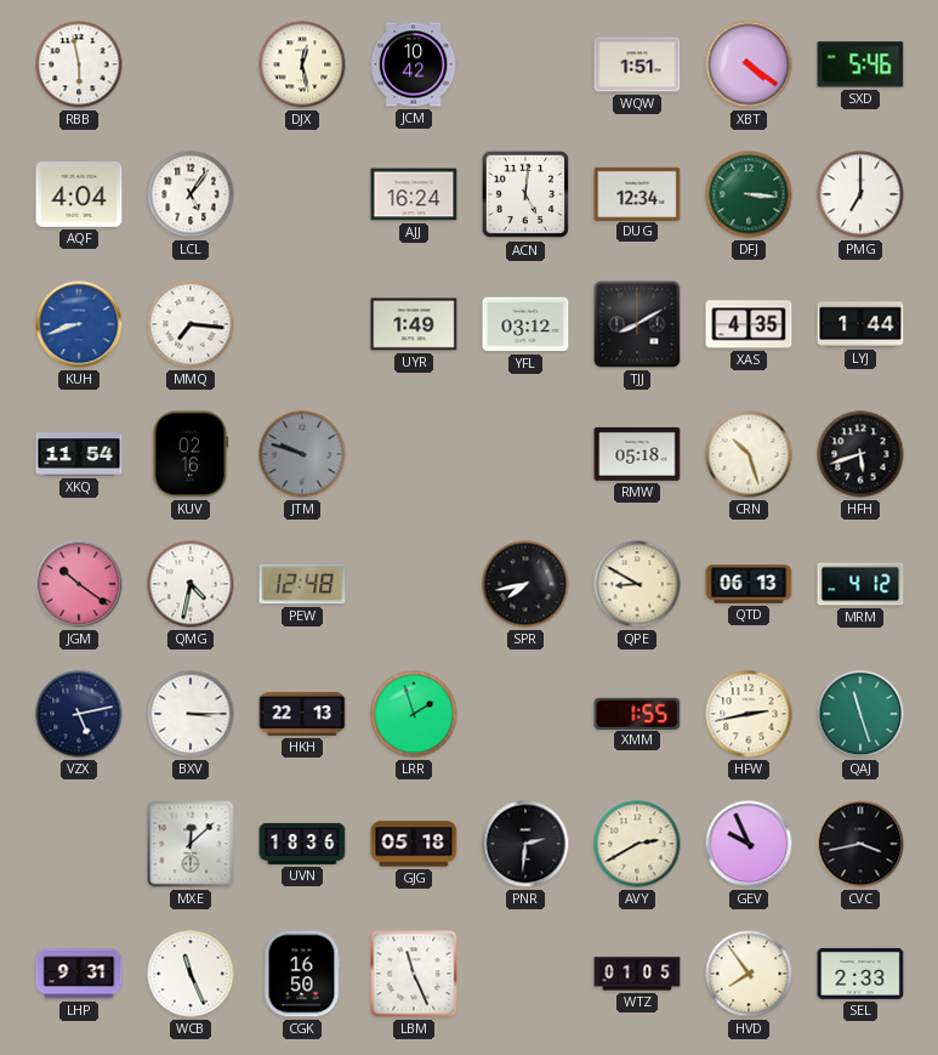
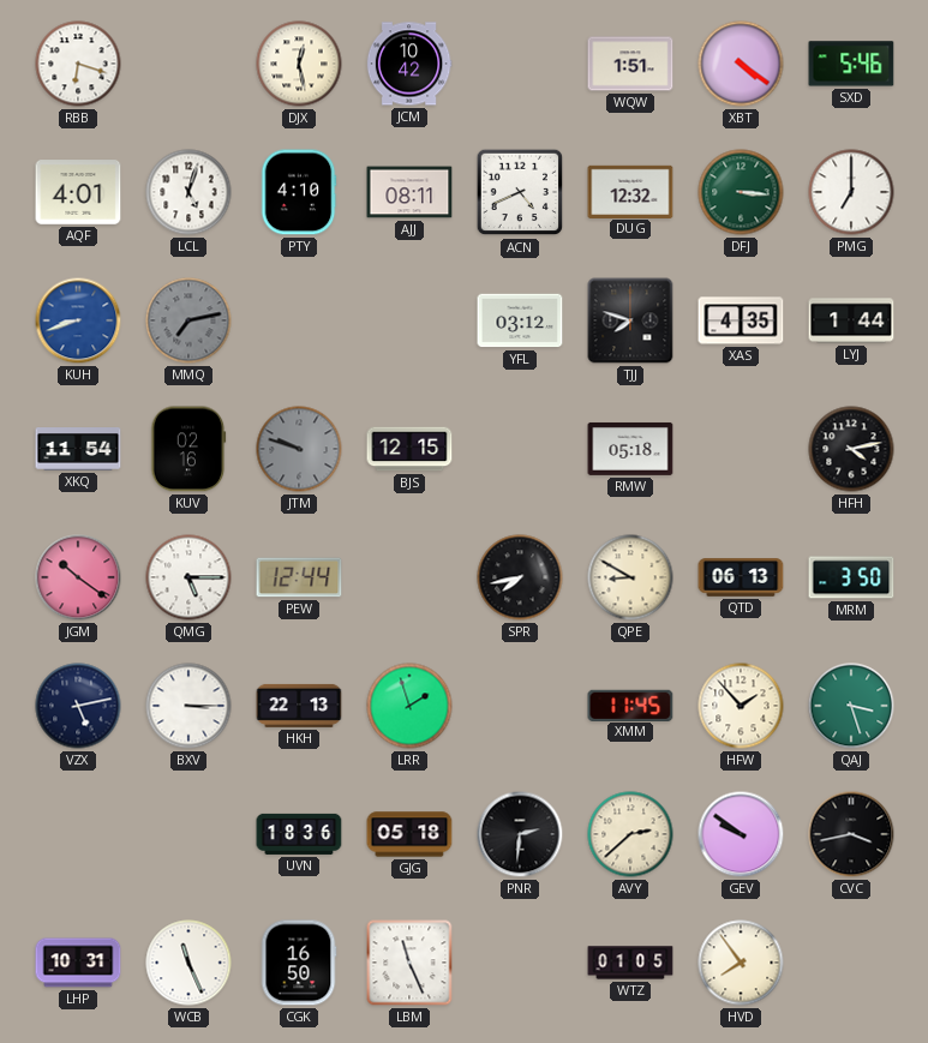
RBB: 5:58 -> 6:18
AQF: 4:04 -> 4:01
LCL: 5:06 -> 5:03
PTY: none -> 4:10
AJJ: 16:24 -> 08:11
ACN: 5:01 -> 4:41
DUG: 12:34 -> 12:32
MMQ: 7:16 -> 7:13
MMQ dial: white -> grey
UYR: 1:49 -> none
TJJ: 8:10 -> 7:48
BJS: none -> 12:15
CRN: 10:27 -> none
HFH: 5:42 -> 4:13
QMG: 4:32 -> 5:15
PEW: 12:48 -> 12:44
MRM: 4:12 -> 3:50
XMM: 1:55 -> 11:45
HFW: 2:43 -> 1:53
QAJ: 11:27 -> 3:27
MXE: 12:08 -> none
AVY: 2:40 -> 2:38
GEV: 9:56 -> 9:51
LHP: 9:31 -> 10:31
SEL: 2:33 -> none
